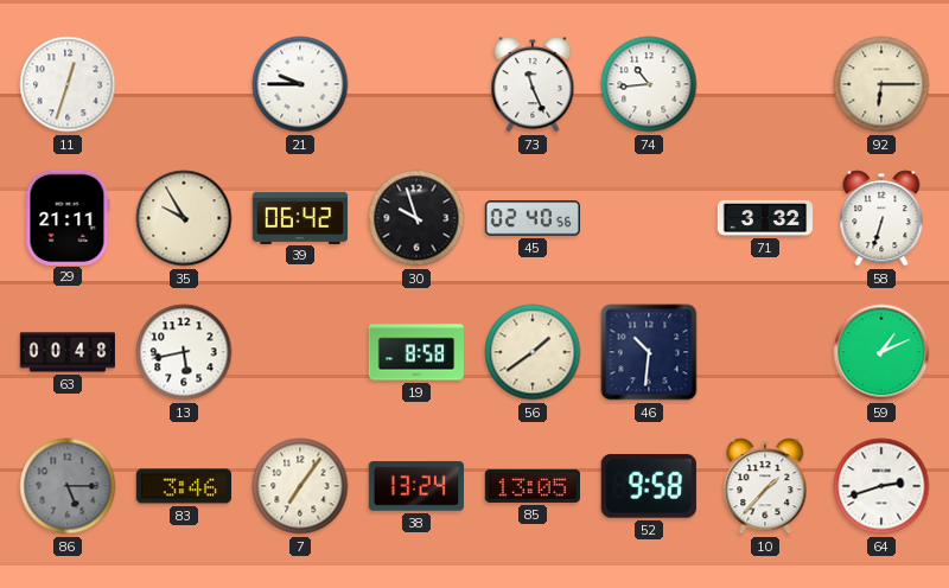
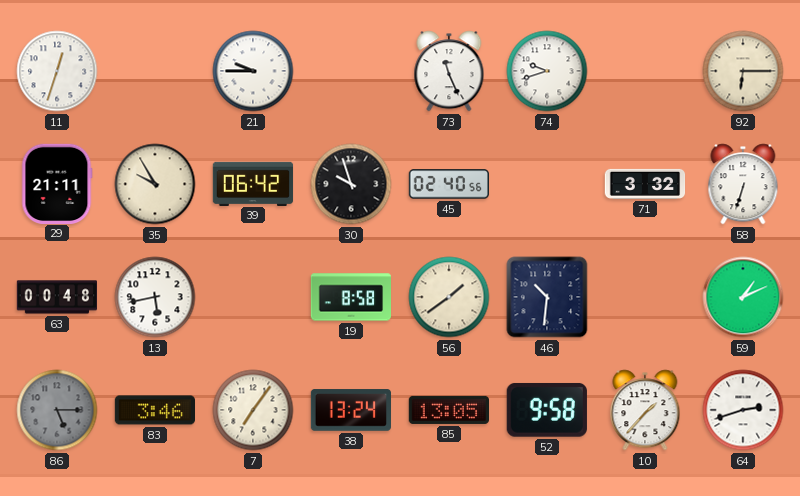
74: 10:44 -> 9:42
